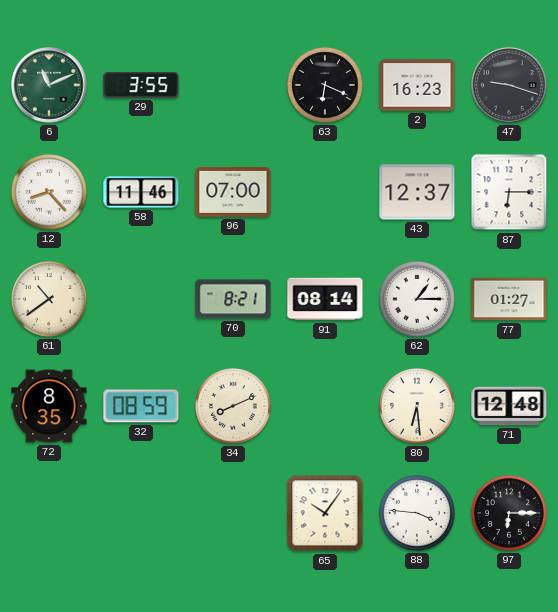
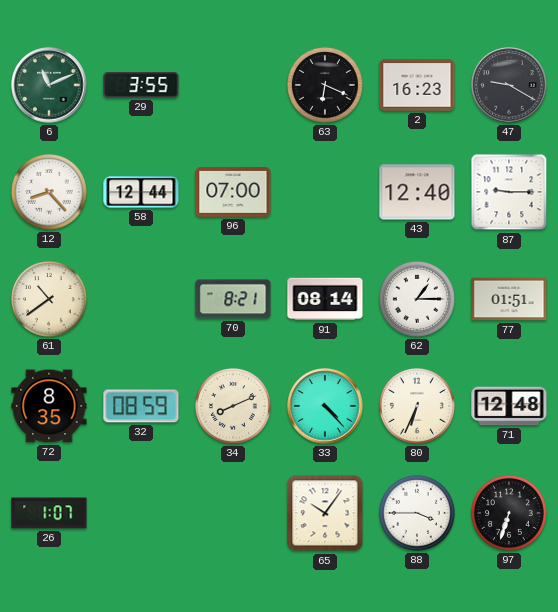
47: 9:18 -> 9:20
58: 11:46 -> 12:44
43: 12:37 -> 12:40
87: 6:15 -> 9:15
77: 01:27 -> 01:51
33: none -> 4:23
80: 6:29 -> 6:34
26: none -> 1:07
88: 3:46 -> 3:45
97: 6:15 -> 6:33
